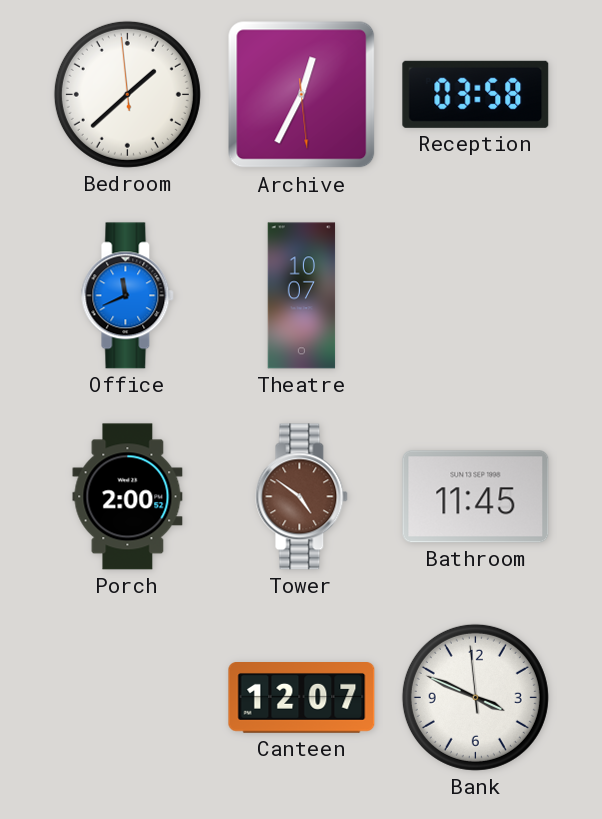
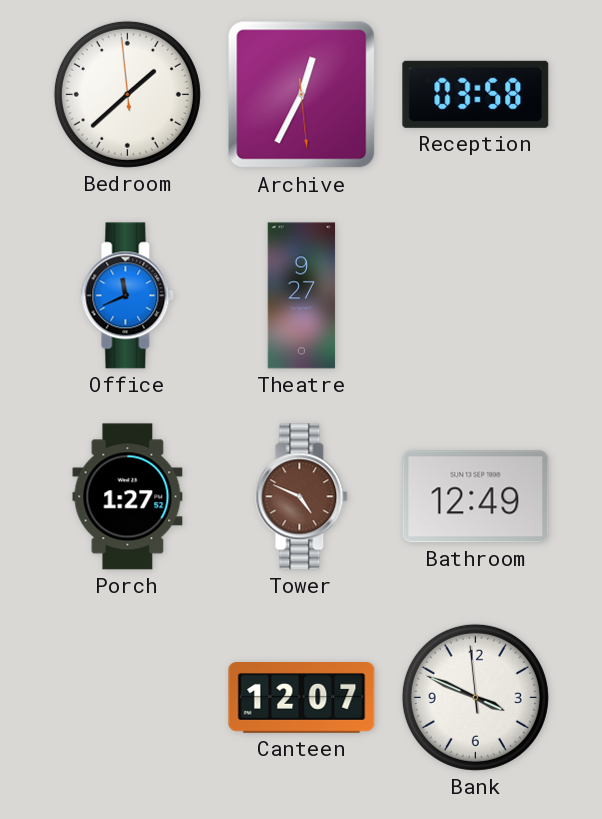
Theatre: 10:07 -> 9:27
Porch: 2:00 -> 1:27
Tower: 4:51 -> 4:49
Bathroom: 11:45 -> 12:49
